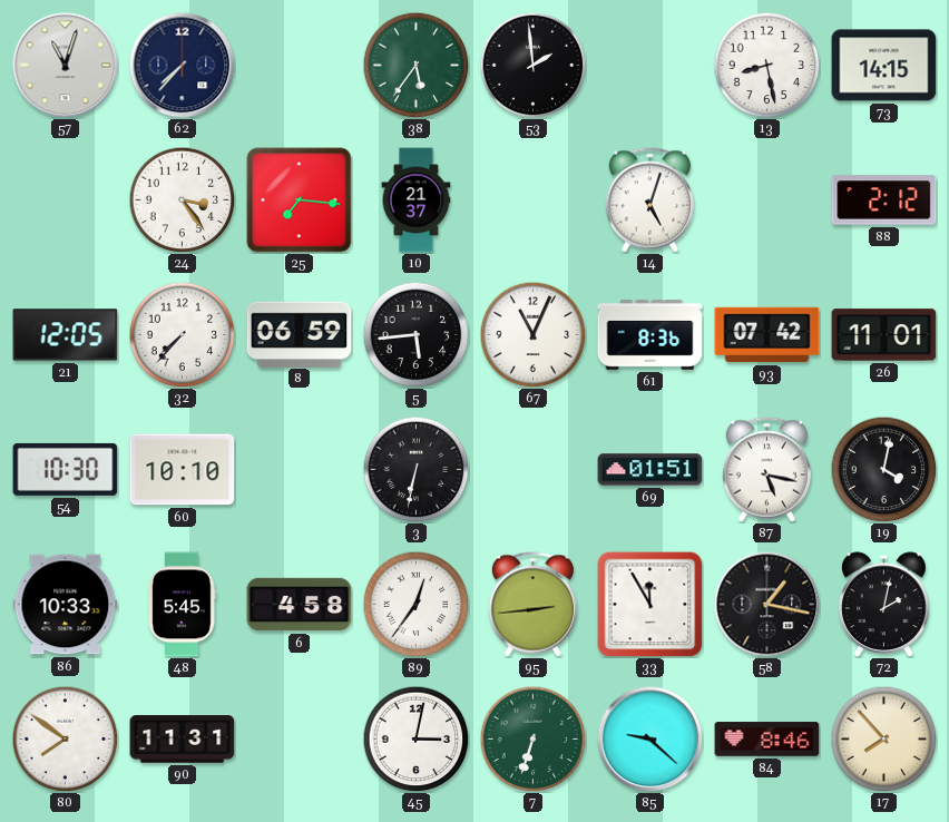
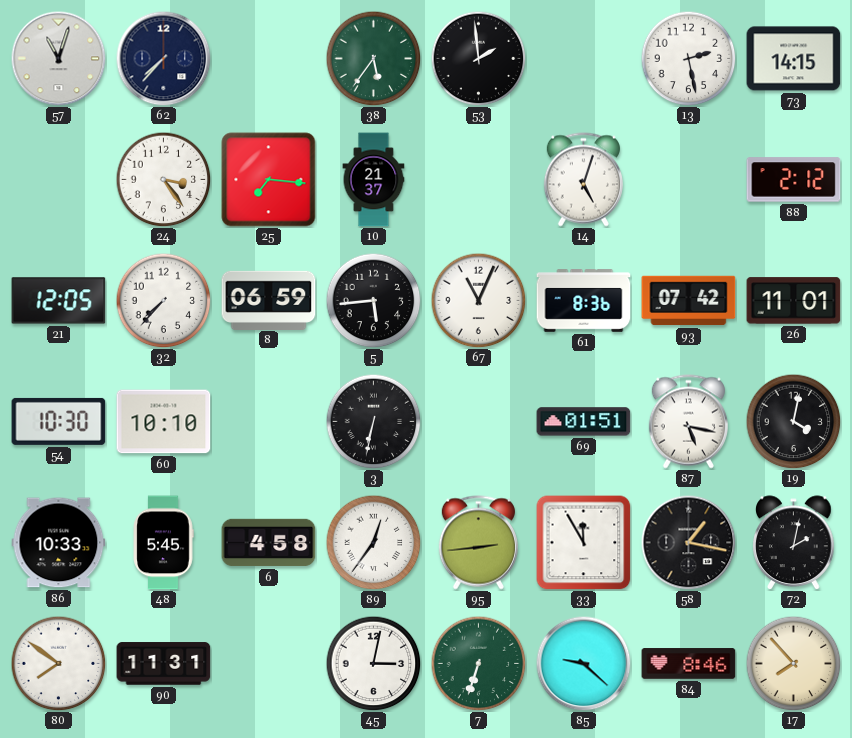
13: 8:28 -> 2:28
